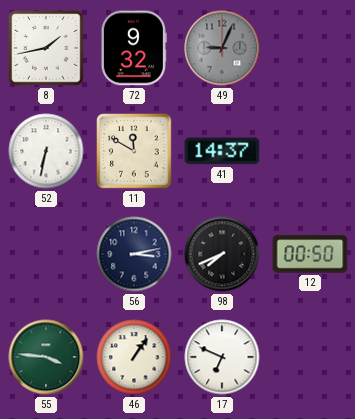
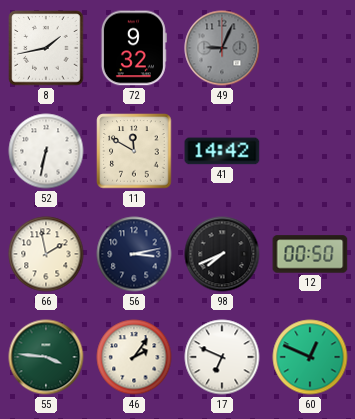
41: 14:37 -> 14:42
66: none -> 1:58
46: 1:06 -> 2:06
60: none -> 12:49
